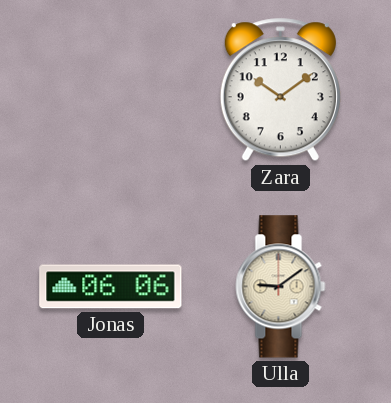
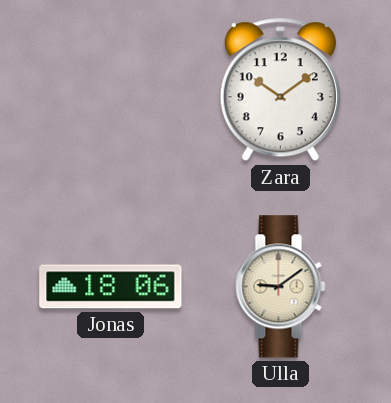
Jonas: 06:06 -> 18:06
